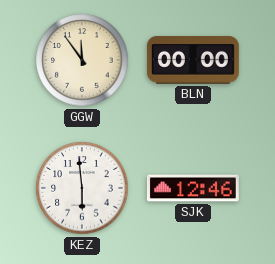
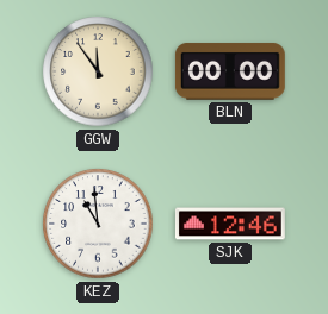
KEZ: 5:59 -> 10:59
